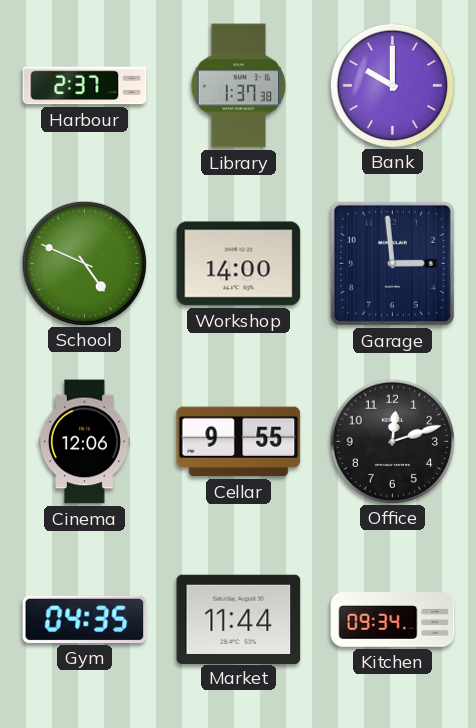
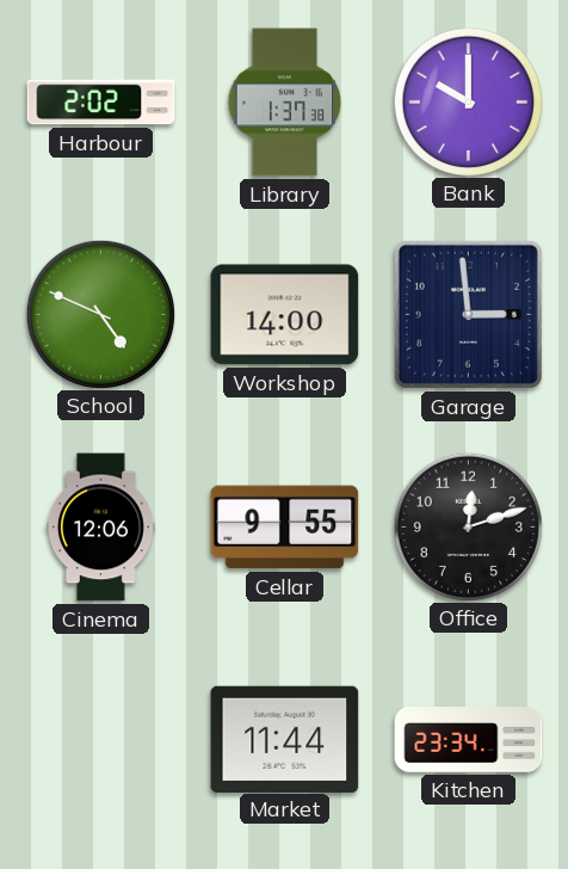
Harbour: 2:37 -> 2:02
Gym: 04:35 -> none
Kitchen: 09:34 -> 23:34
